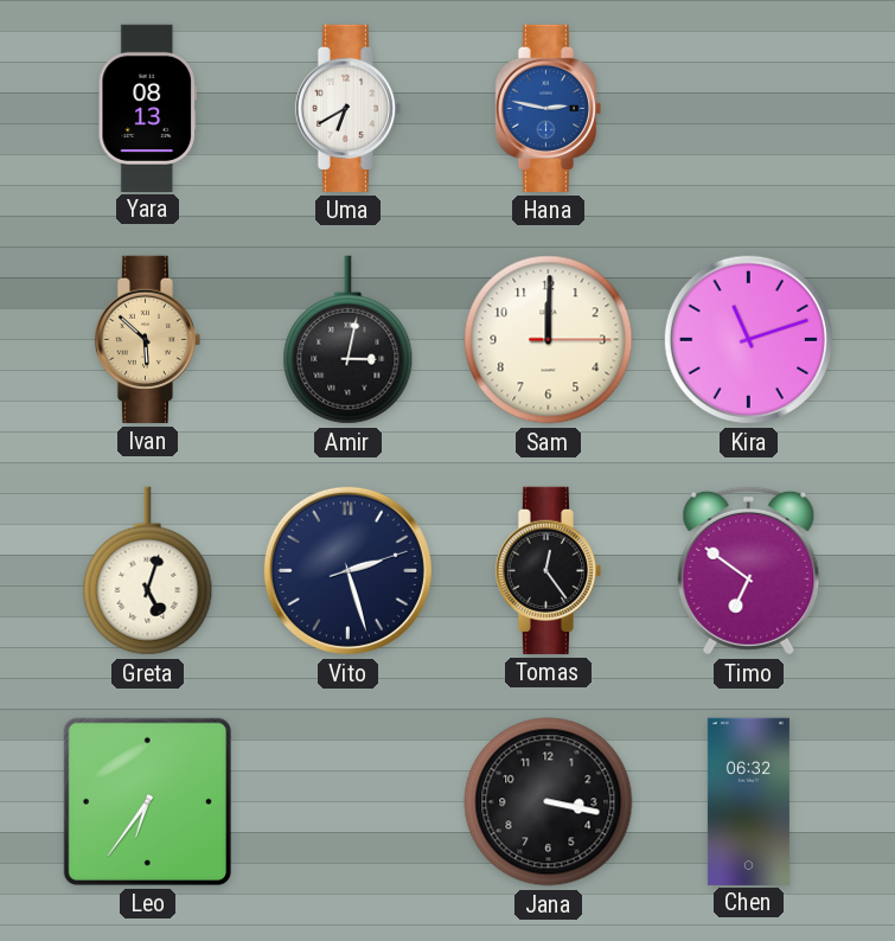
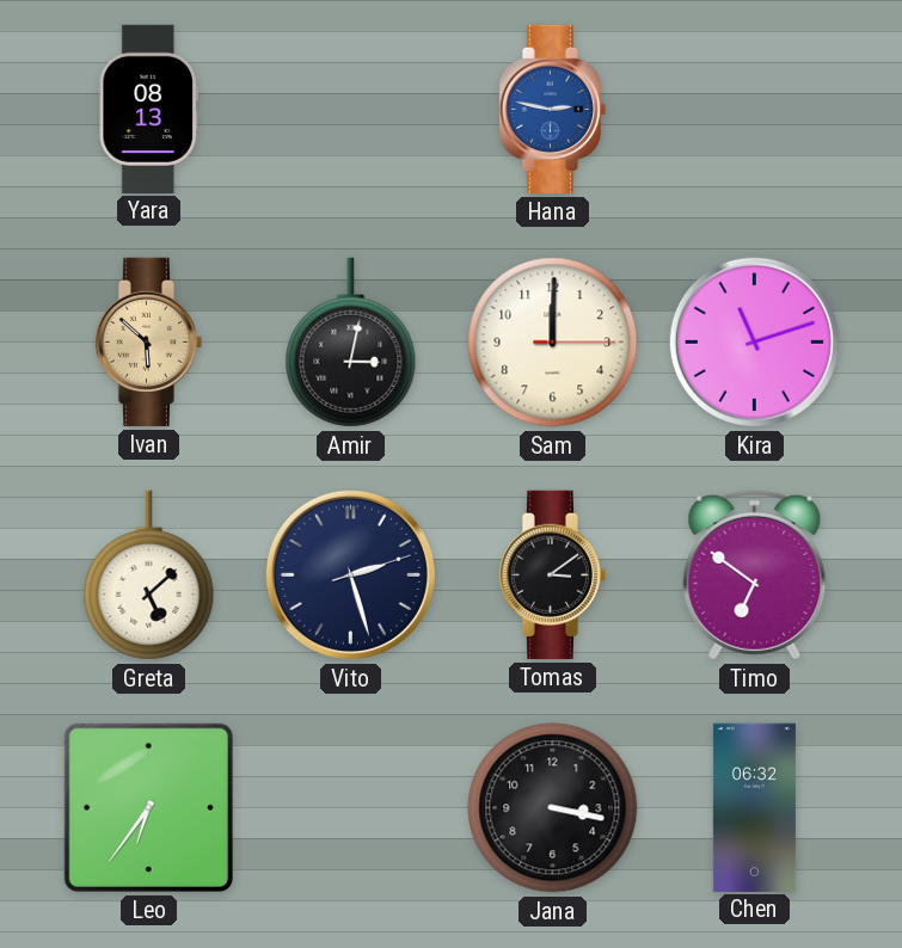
Uma: 6:40 -> none
Greta: 5:03 -> 5:08
Tomas: 12:24 -> 3:09
